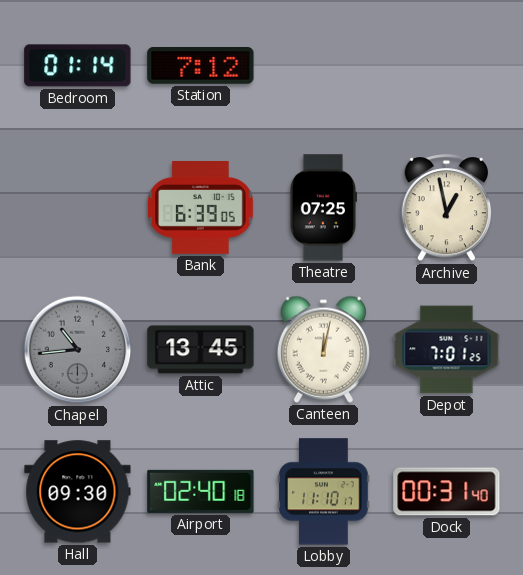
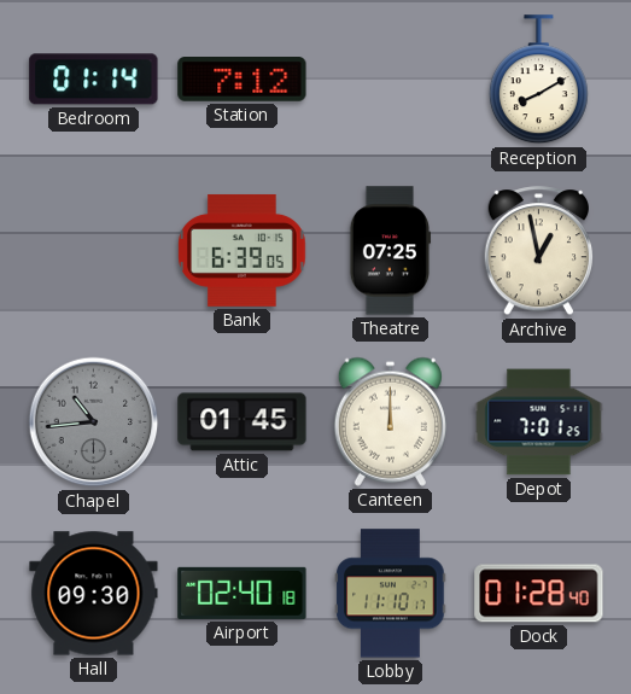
Reception: none -> 8:10
Attic: 13:45 -> 01:45
Canteen: 12:02 -> 12:00
Dock: 00:31 -> 01:28
